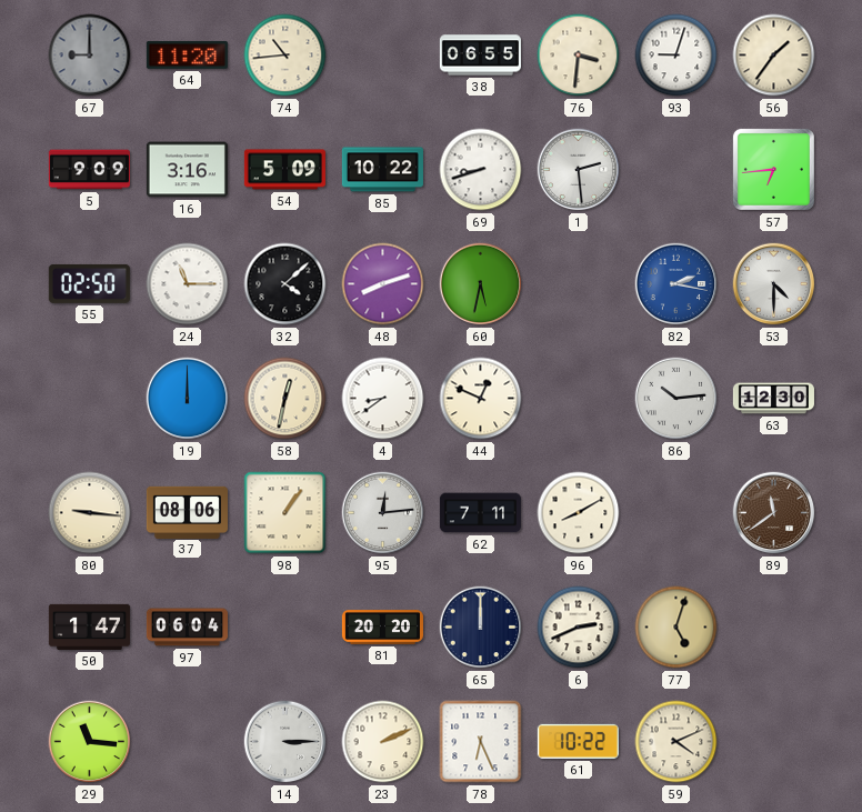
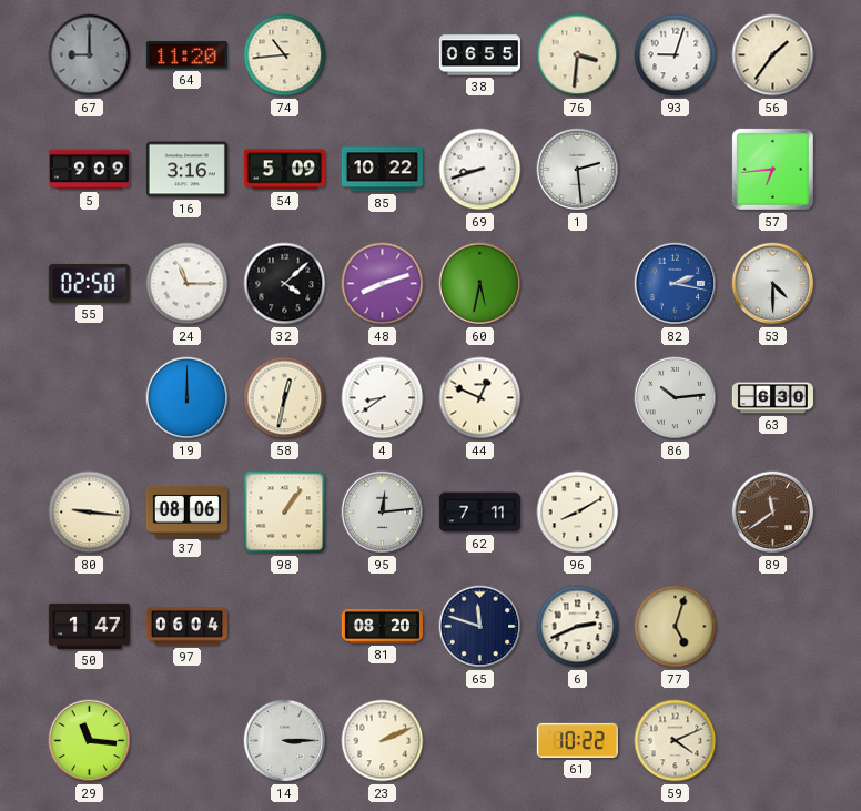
63: 12:30 -> 6:30
81: 20:20 -> 08:20
65: 12:00 -> 11:48
78: 6:26 -> none
